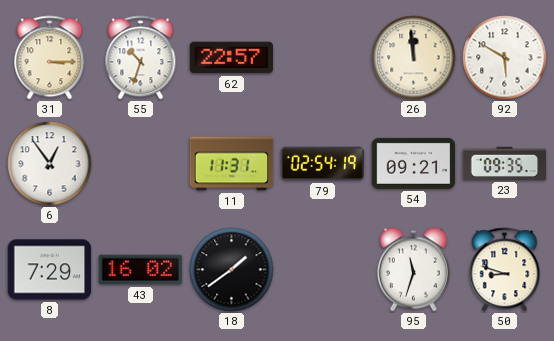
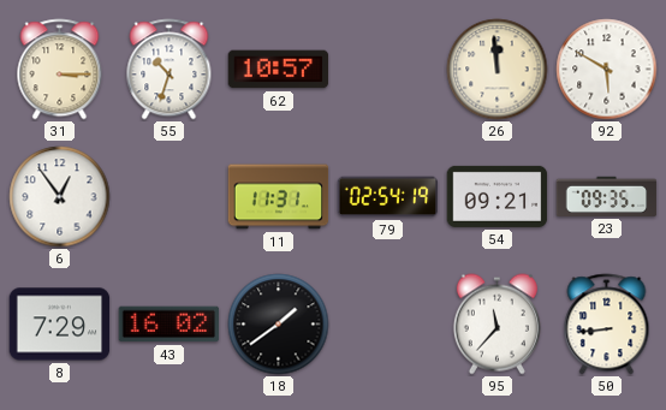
62: 22:57 -> 10:57
95: 11:33 -> 11:37
50: 8:48 -> 8:44
